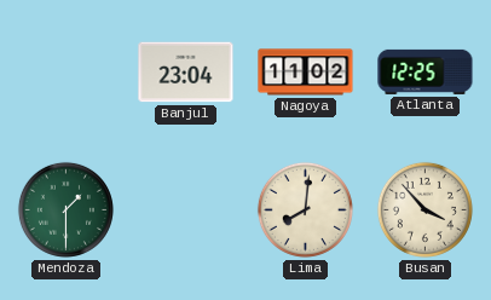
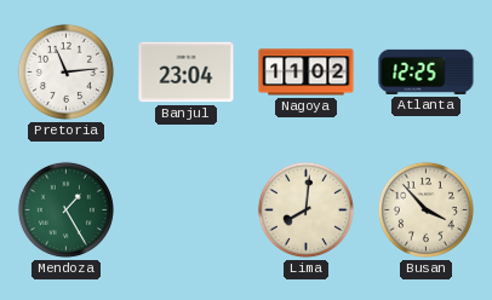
Pretoria: none -> 11:14
Mendoza: 1:30 -> 1:25
